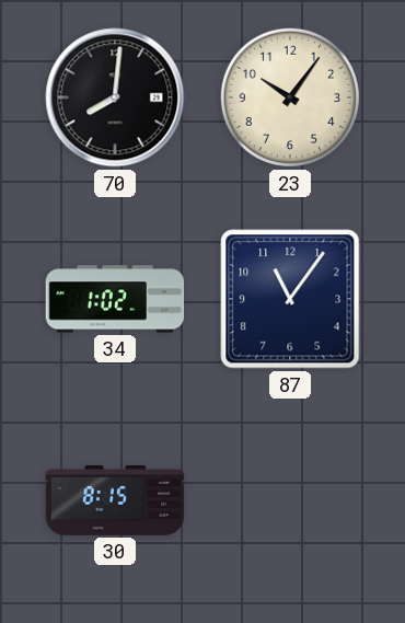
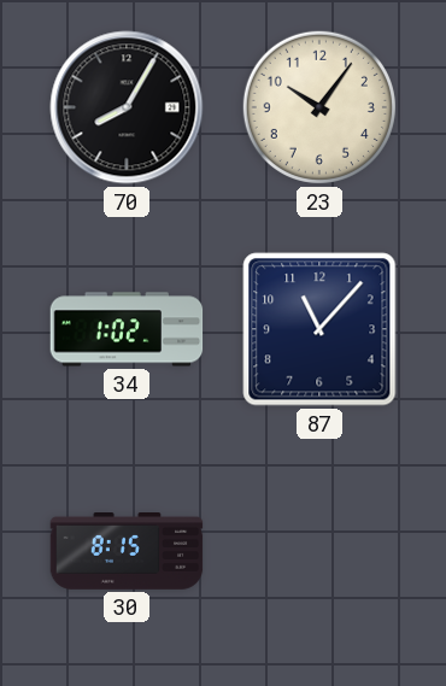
70: 8:01 -> 8:05
87: 11:06 -> 11:07
